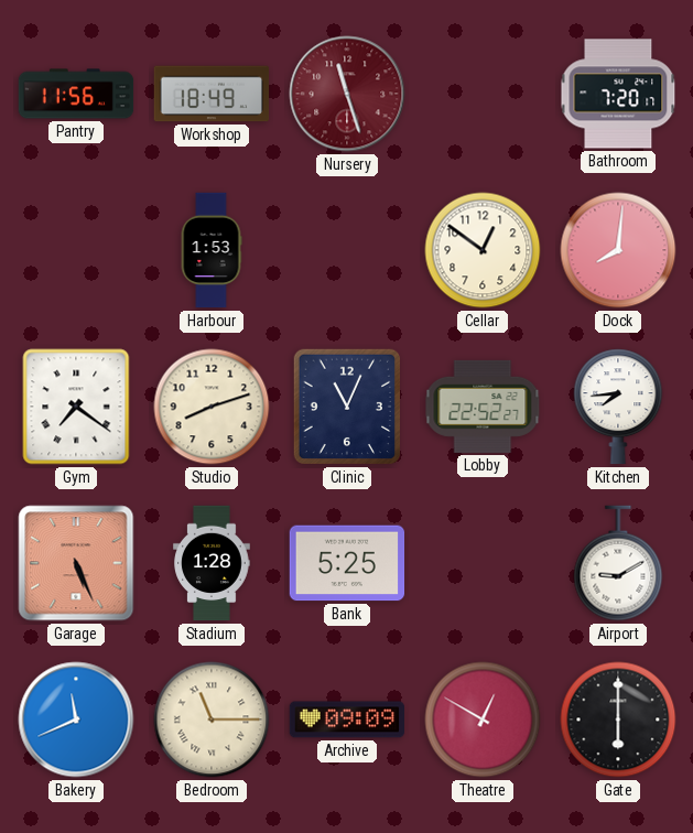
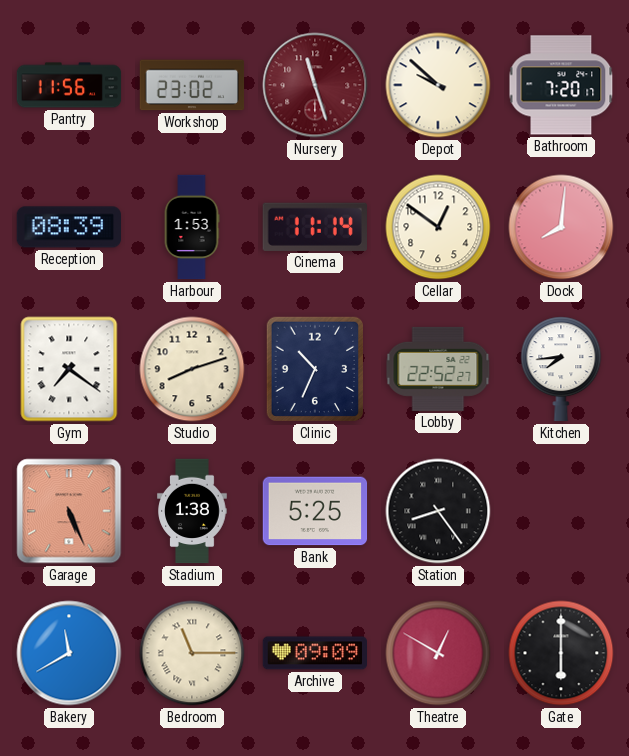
Workshop: 18:49 -> 23:02
Depot: none -> 9:52
Reception: none -> 08:39
Cinema: none -> 11:14
Clinic: 11:04 -> 10:34
Stadium: 1:28 -> 1:38
Station: none -> 8:24
Airport: 9:10 -> none
Bakery: 11:41 -> 11:40
